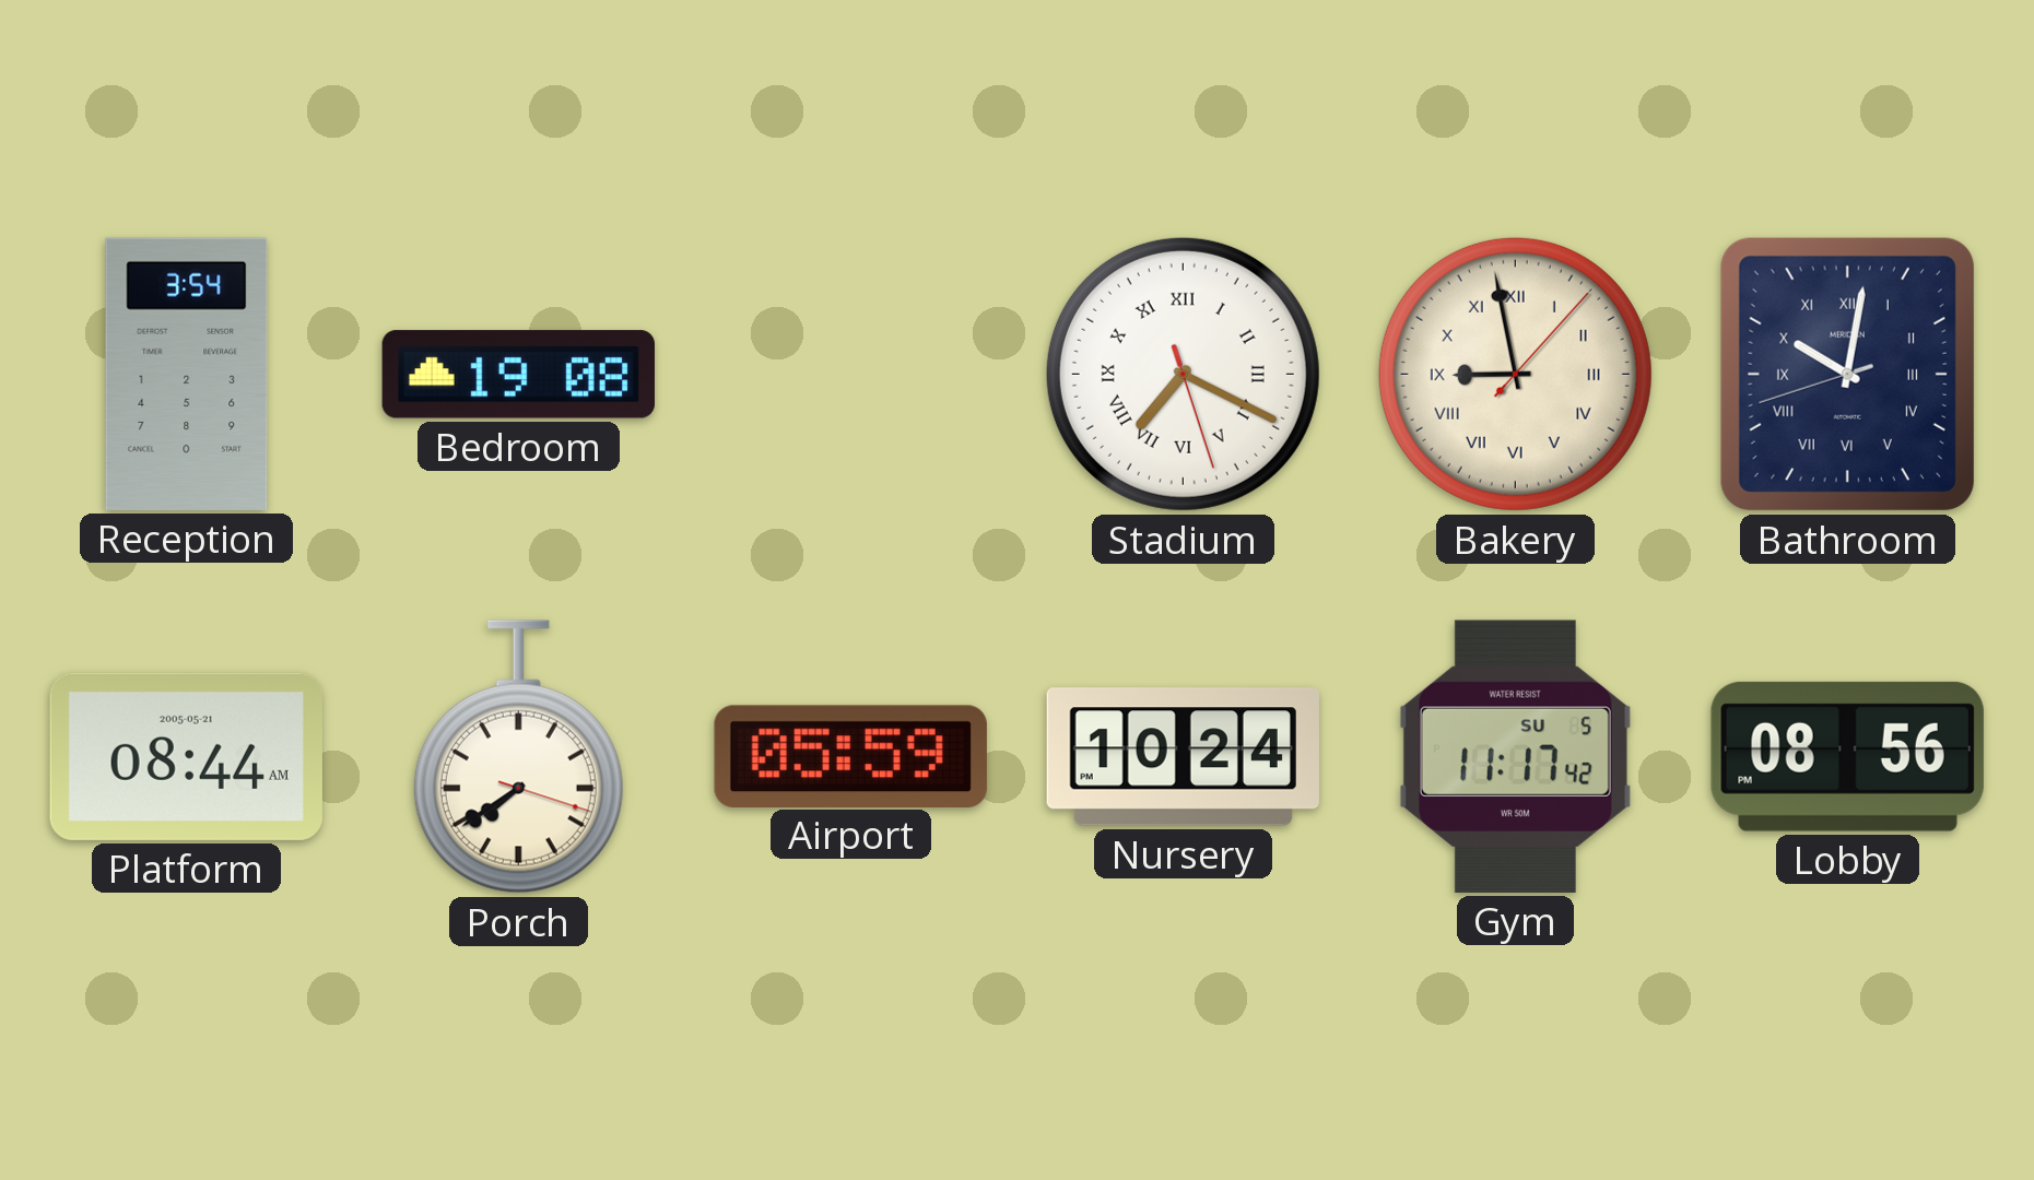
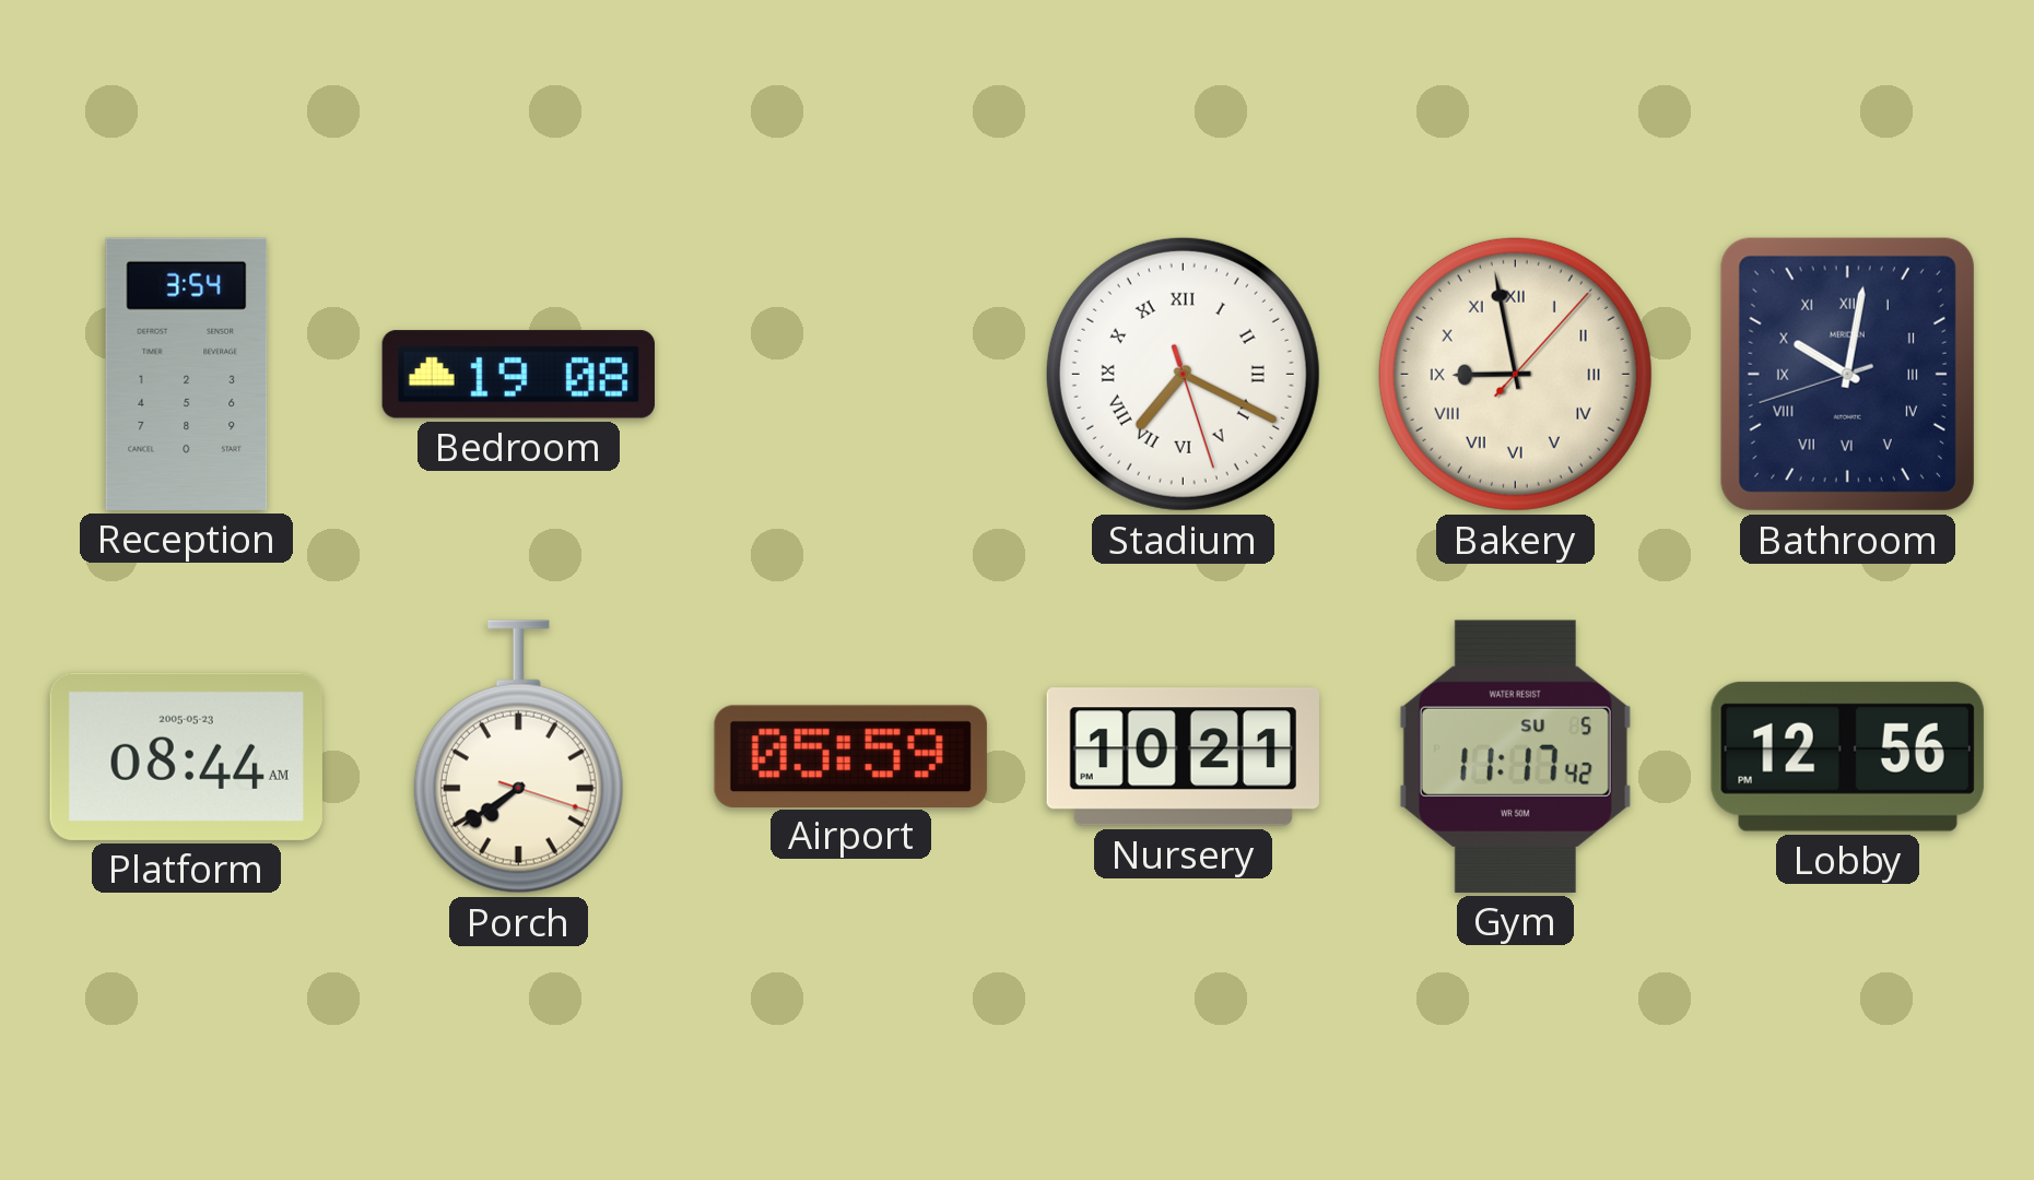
Platform date: 2005-05-21 -> 2005-05-23
Nursery: 10:24 -> 10:21
Lobby: 08:56 -> 12:56
